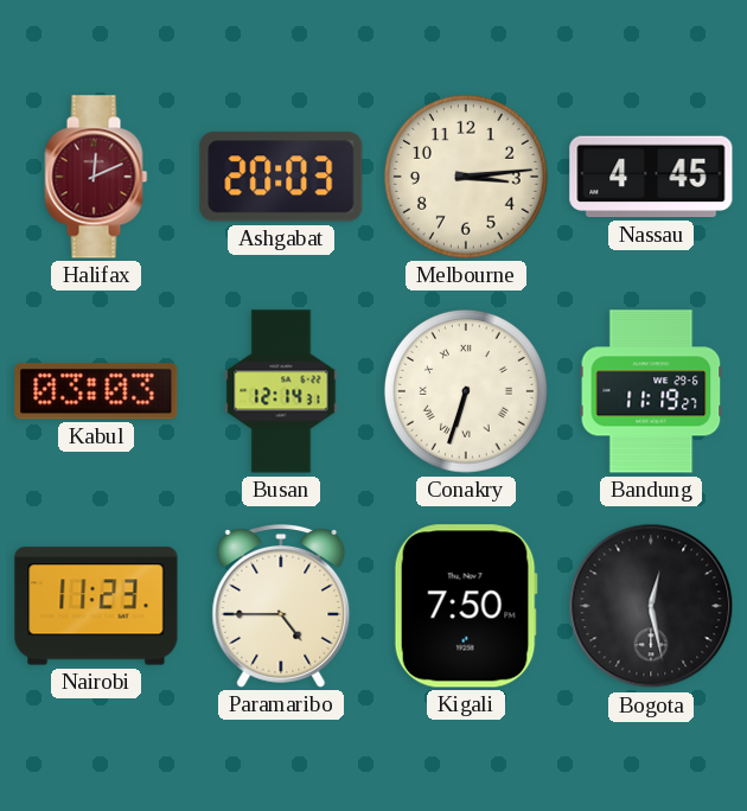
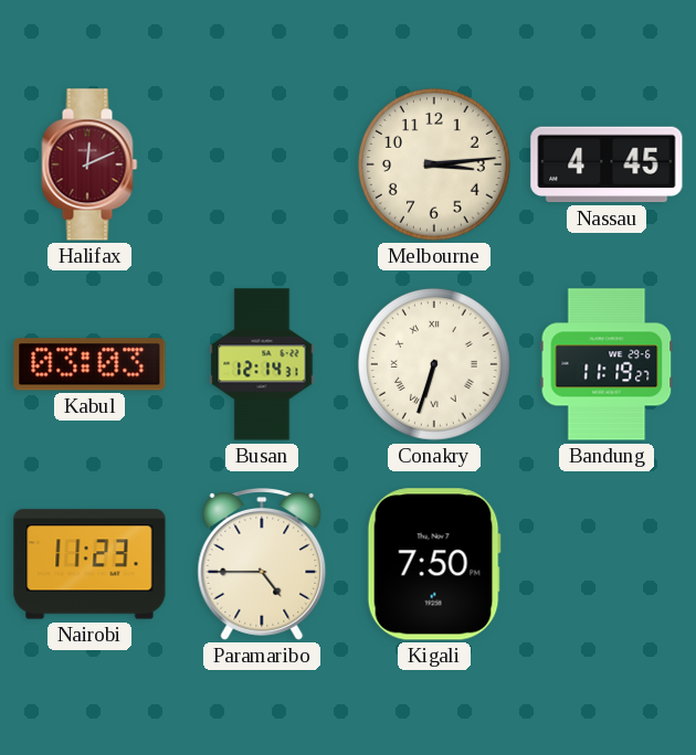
Ashgabat: 20:03 -> none
Bogota: 12:28 -> none
